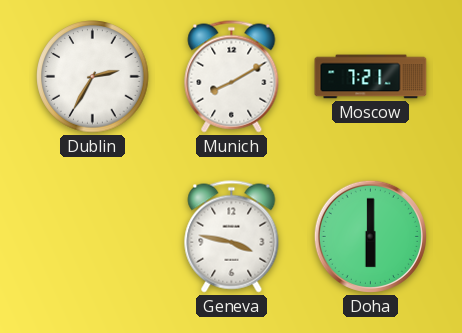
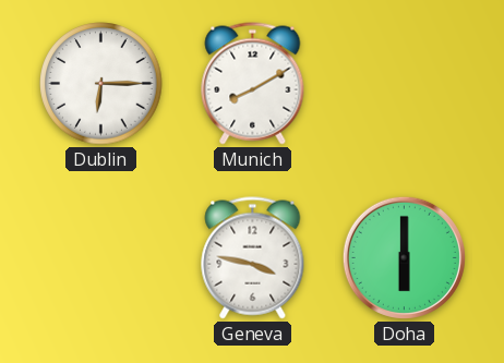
Dublin: 2:35 -> 6:15
Moscow: 7:21 -> none
